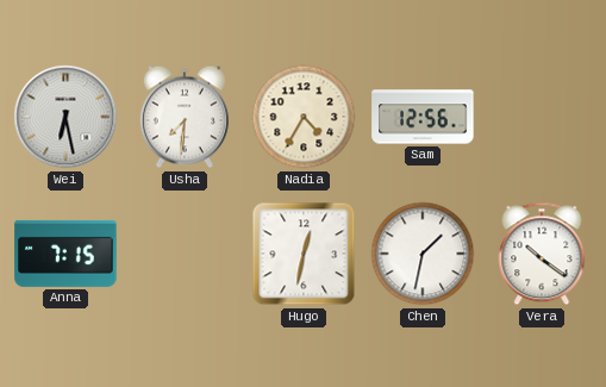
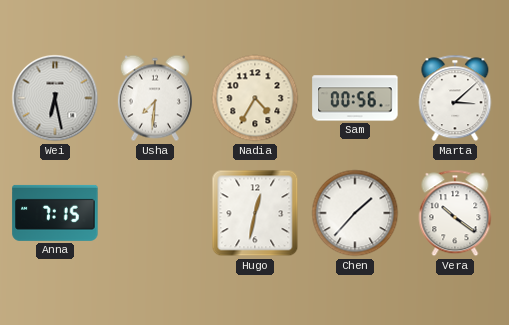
Sam: 12:56 -> 00:56
Marta: none -> 3:08
Chen: 1:32 -> 1:37
